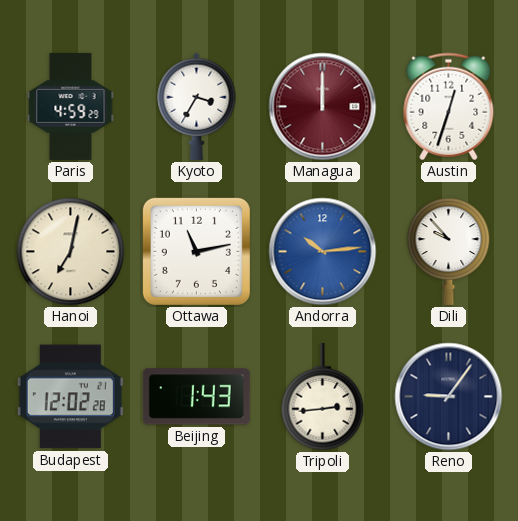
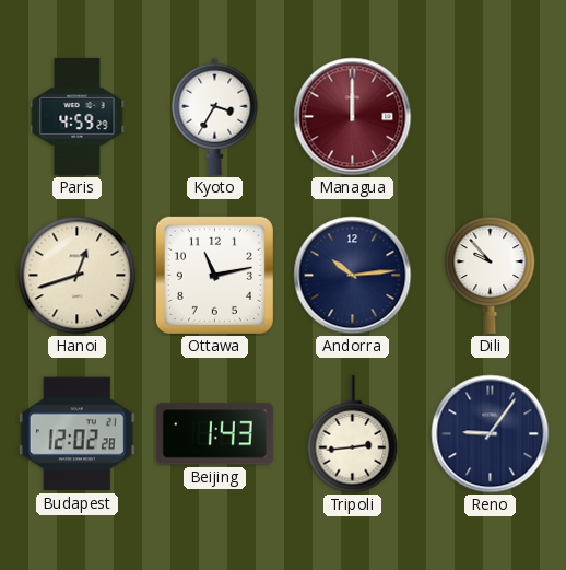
Austin: 12:33 -> none
Hanoi: 7:02 -> 12:42
Andorra dial: blue -> navy
